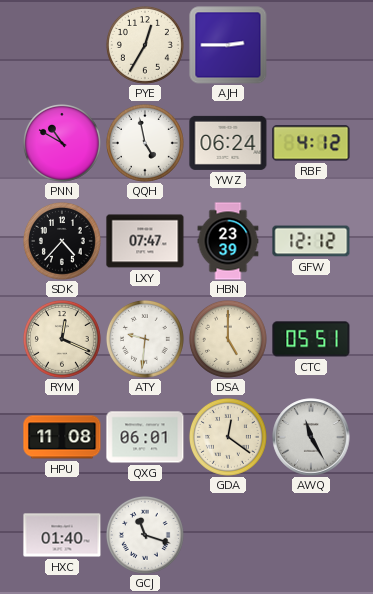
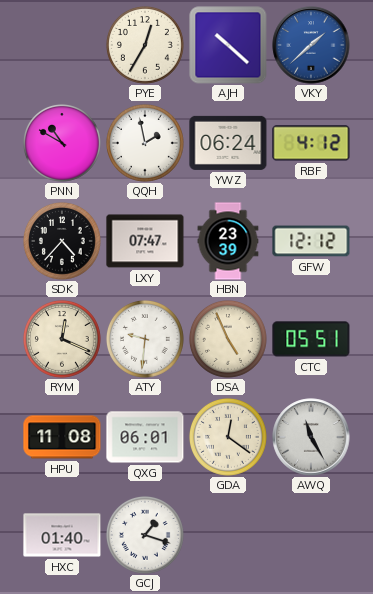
AJH: 2:45 -> 10:22
VKY: none -> 1:38
QQH: 4:58 -> 1:58
DSA: 5:00 -> 4:56
GCJ: 11:18 -> 1:18
